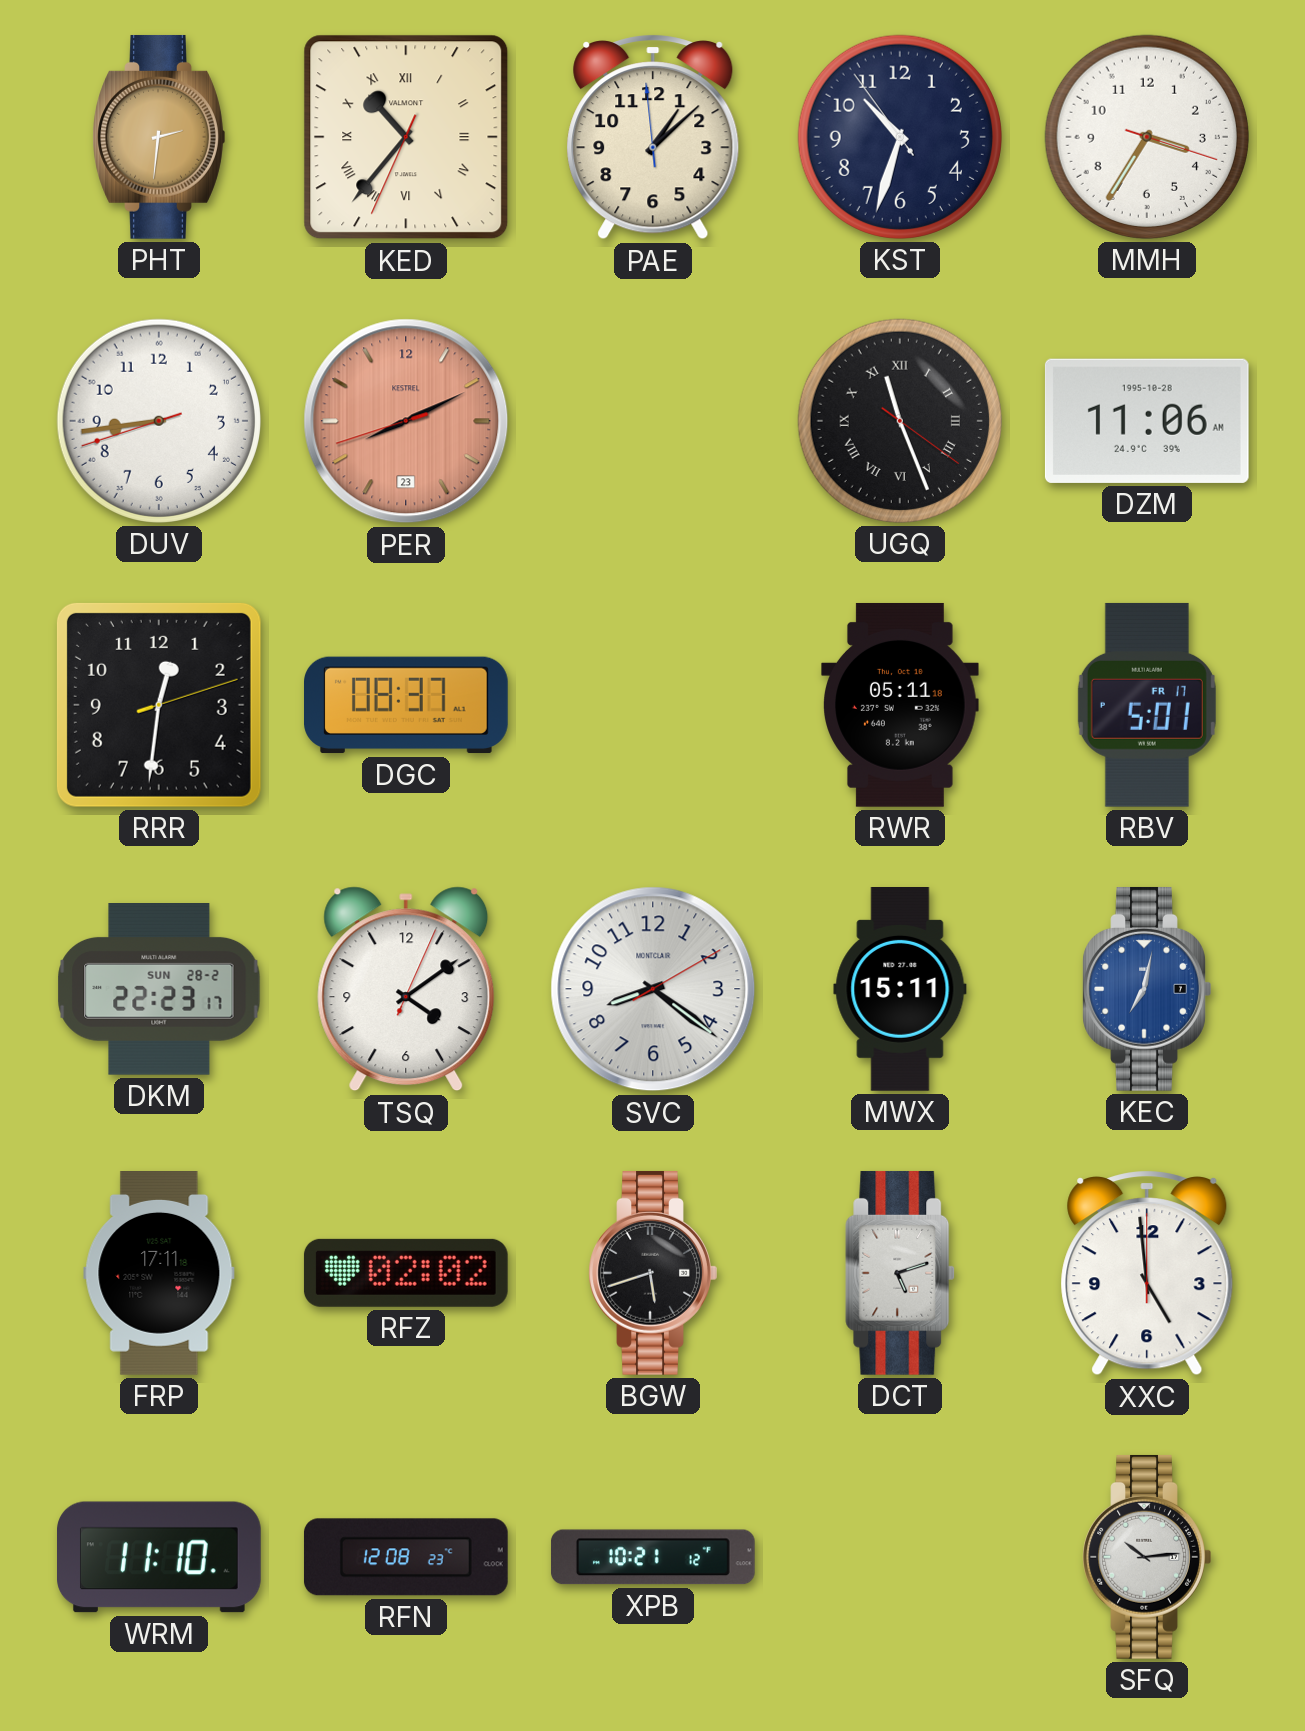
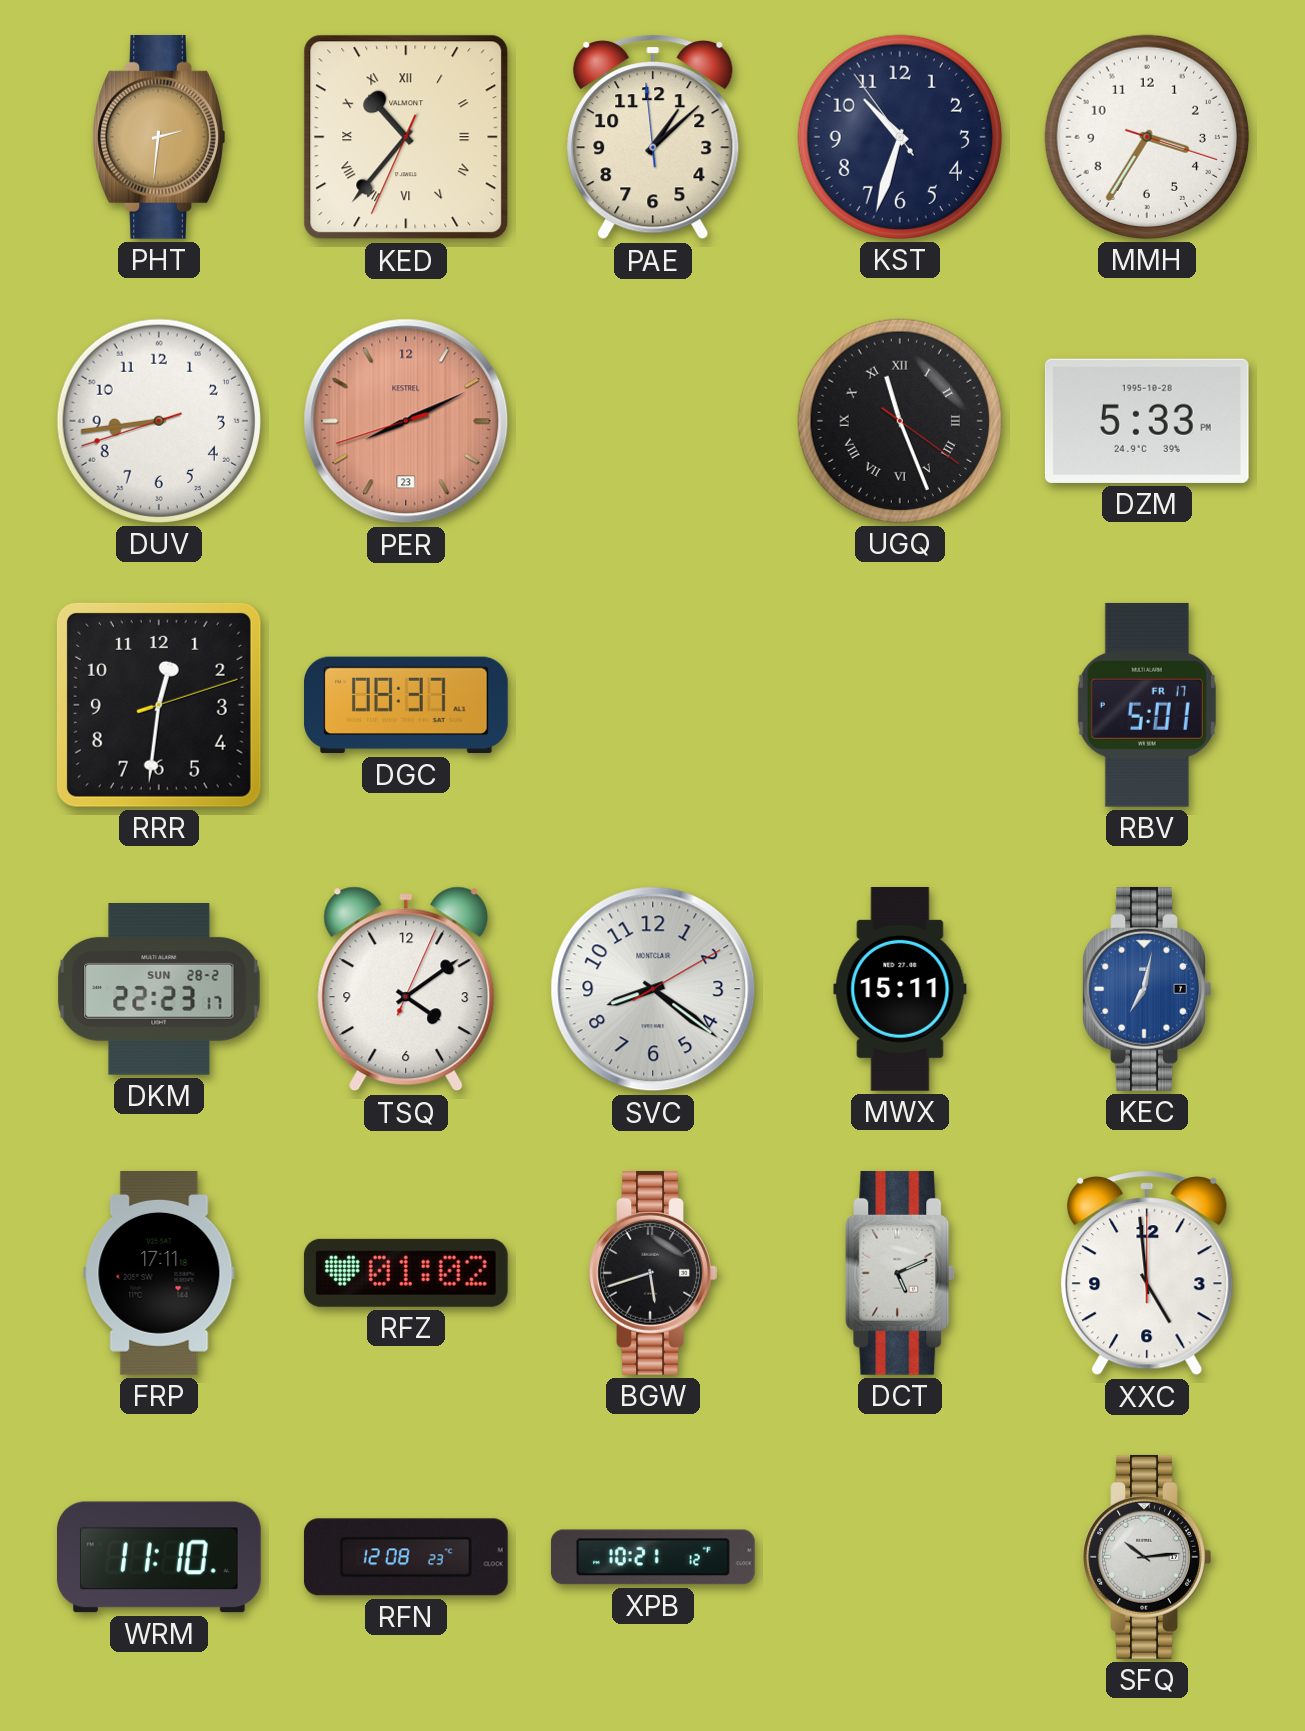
DZM: 11:06 -> 5:33
RWR: 05:11 -> none
RFZ: 02:02 -> 01:02
DCT: 5:12 -> 5:11
